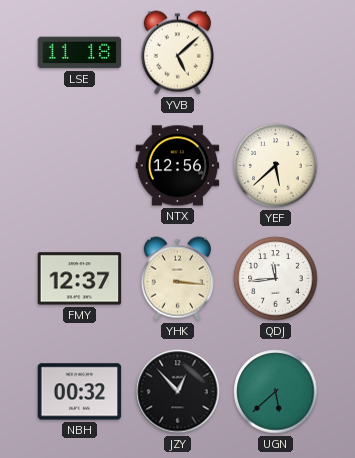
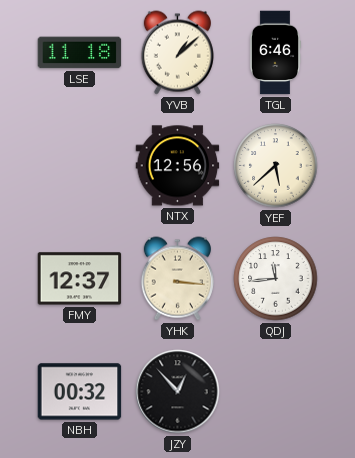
YVB: 5:08 -> 1:08
TGL: none -> 6:46
UGN: 5:38 -> none
